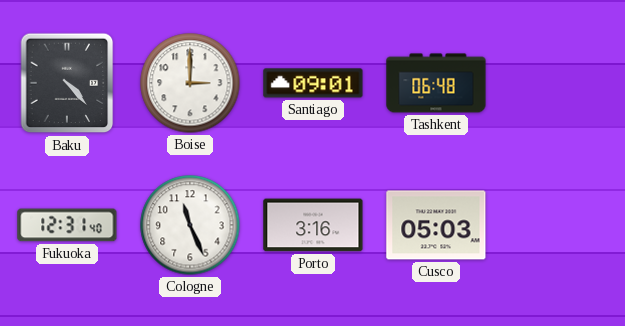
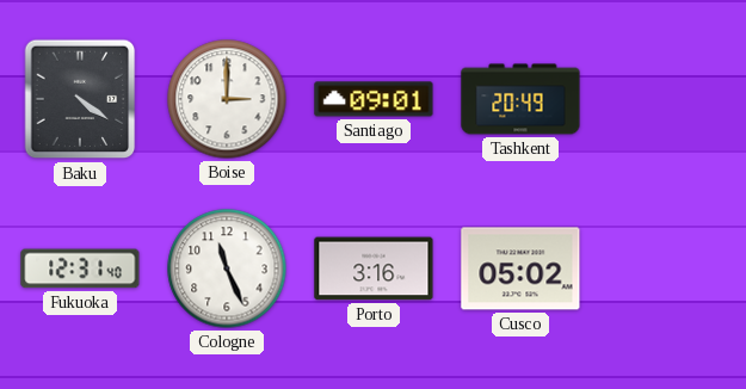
Baku: 4:23 -> 4:21
Tashkent: 06:48 -> 20:49
Cusco: 05:03 -> 05:02
